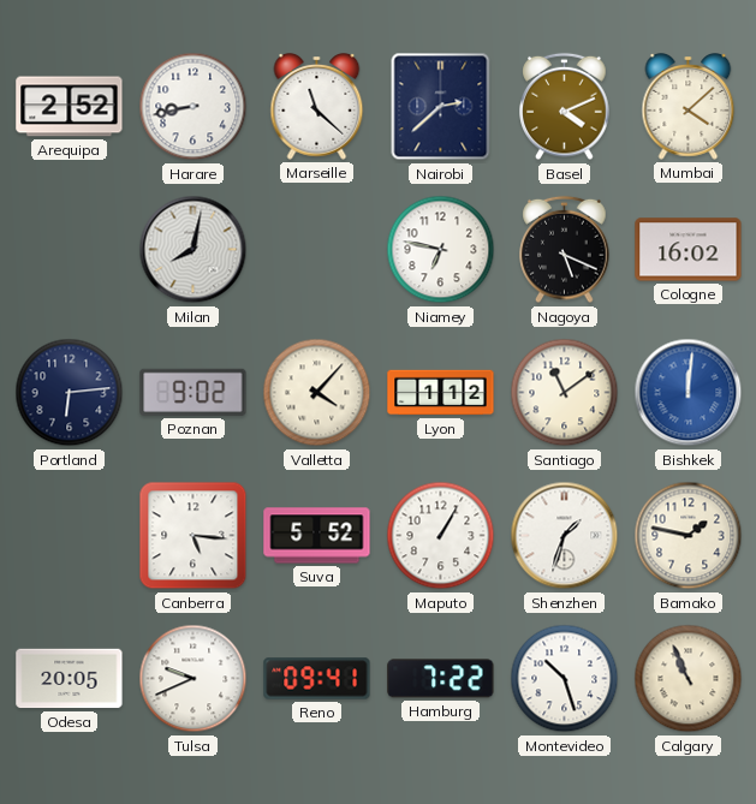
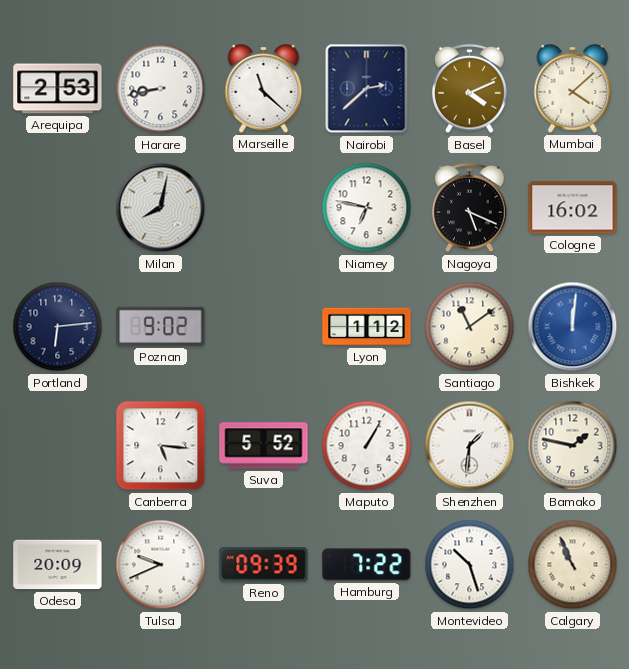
Arequipa: 2:52 -> 2:53
Valletta: 4:07 -> none
Shenzhen: 1:33 -> 1:31
Odesa: 20:05 -> 20:09
Reno: 09:41 -> 09:39
